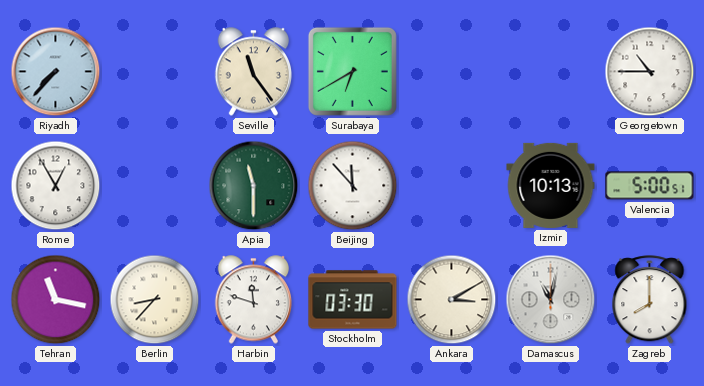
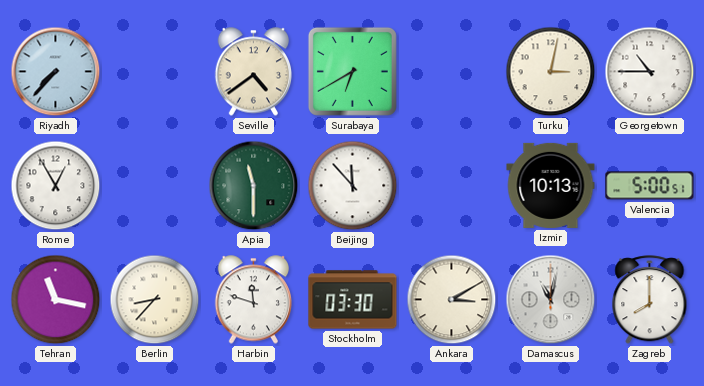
Seville: 11:24 -> 4:39
Turku: none -> 3:02
